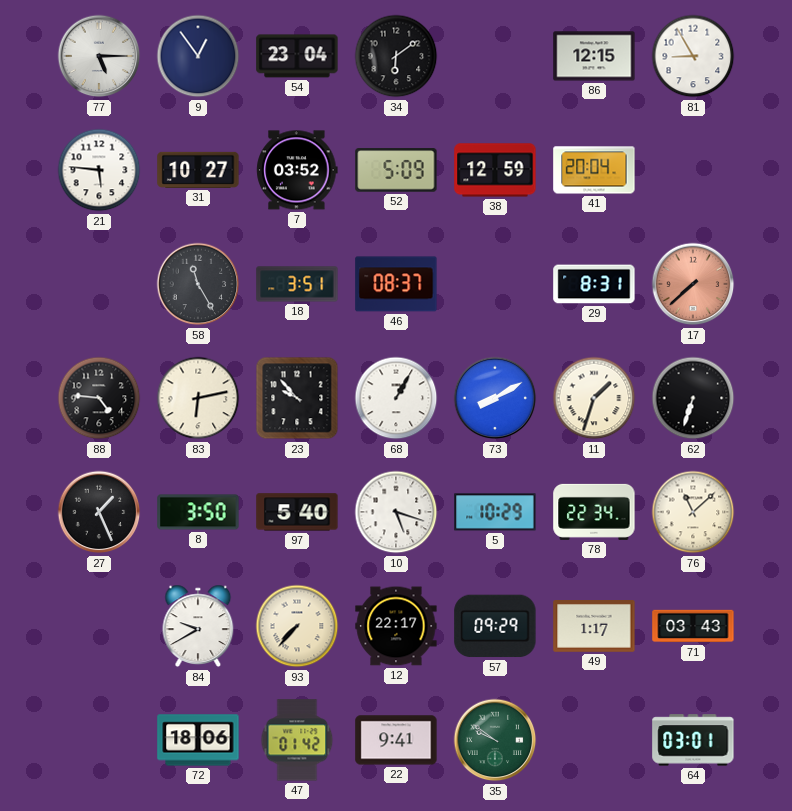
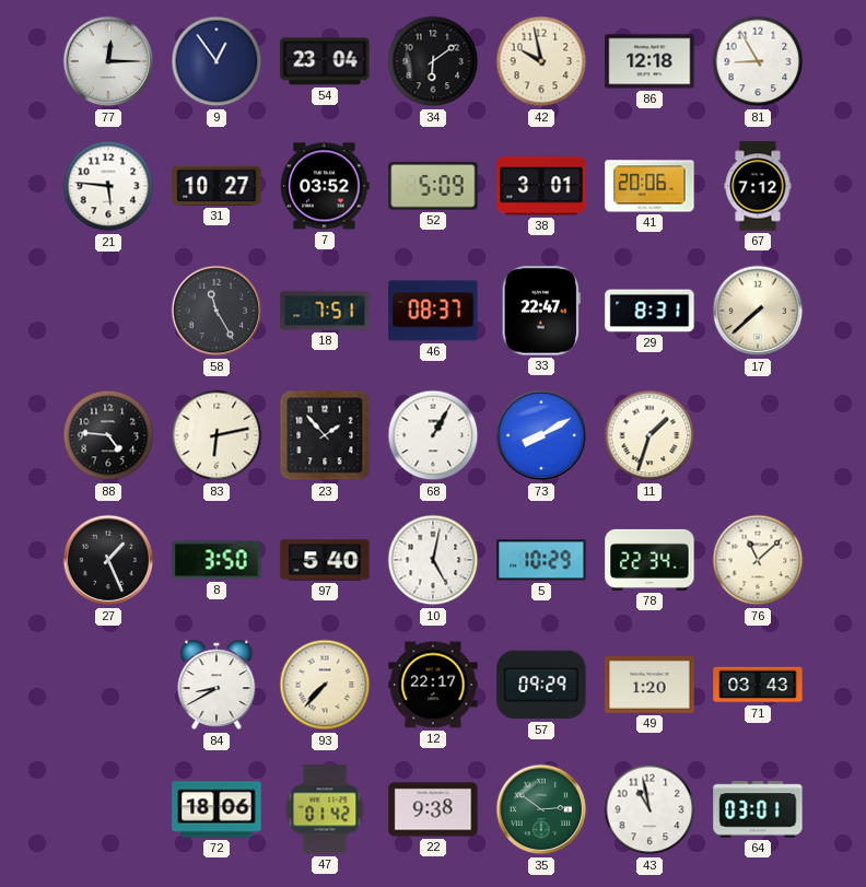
77: 5:15 -> 12:15
42: none -> 9:58
86: 12:15 -> 12:18
38: 12:59 -> 3:01
41: 20:04 -> 20:06
67: none -> 7:12
18: 3:51 -> 7:51
33: none -> 22:47
17 dial: salmon -> cream
23: 9:53 -> 1:53
62: 6:33 -> none
10: 5:18 -> 5:02
84: 9:40 -> 8:40
49: 1:17 -> 1:20
22: 9:41 -> 9:38
35: 9:51 -> 2:51
43: none -> 10:58
